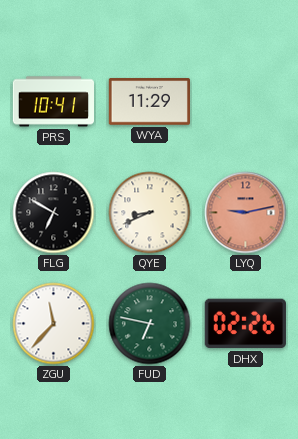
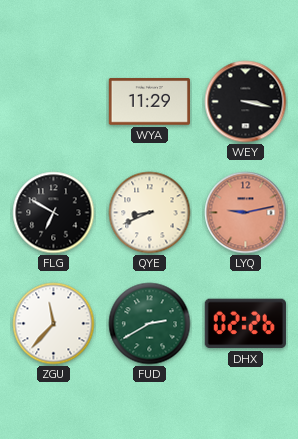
PRS: 10:41 -> none
WEY: none -> 3:17
FUD: 6:47 -> 2:40
